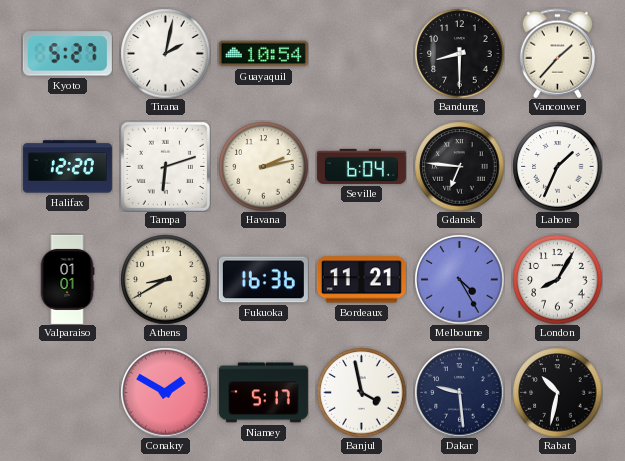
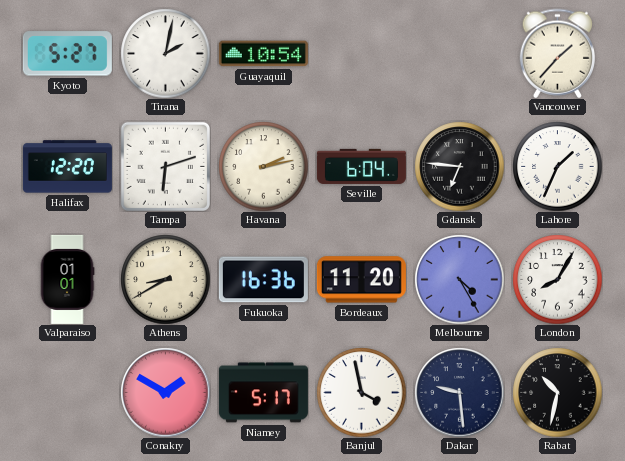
Bandung: 8:30 -> none
Bordeaux: 11:21 -> 11:20
